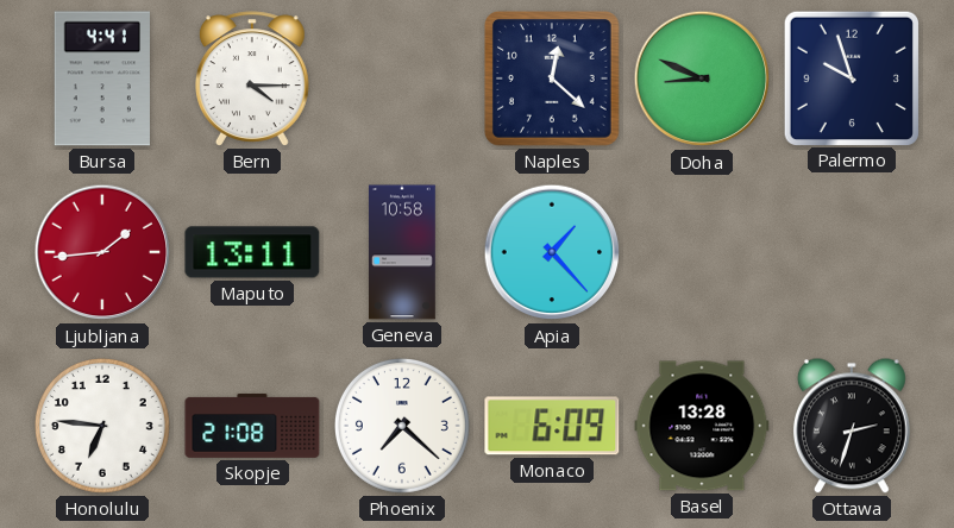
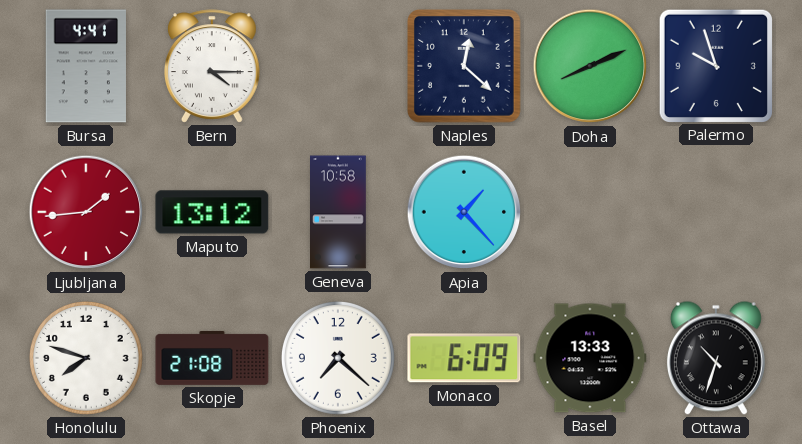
Doha: 8:49 -> 8:11
Maputo: 13:11 -> 13:12
Honolulu: 6:46 -> 7:48
Basel: 13:28 -> 13:33
Ottawa: 2:33 -> 10:33
